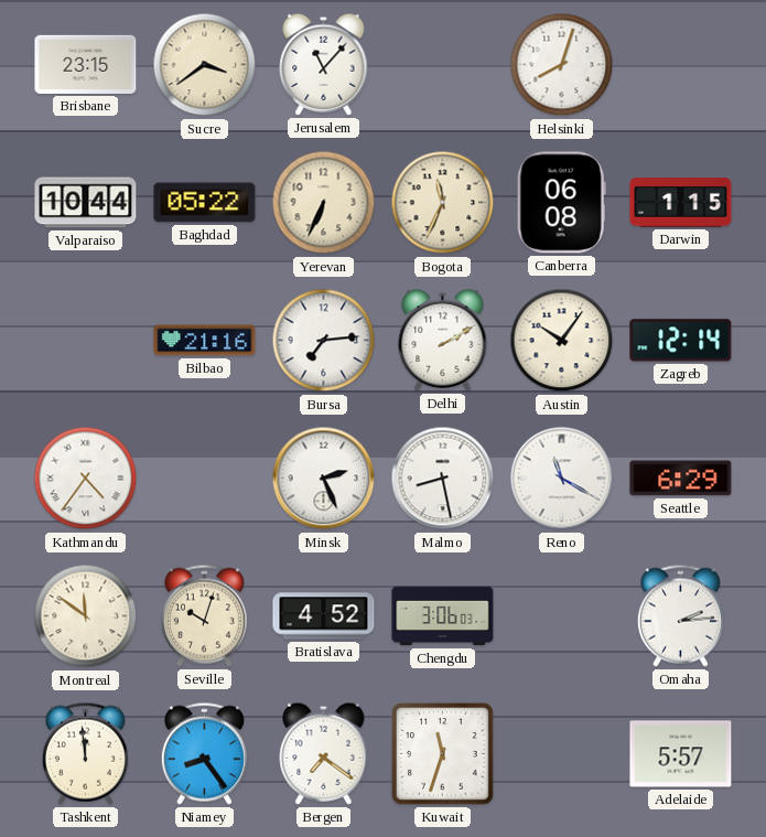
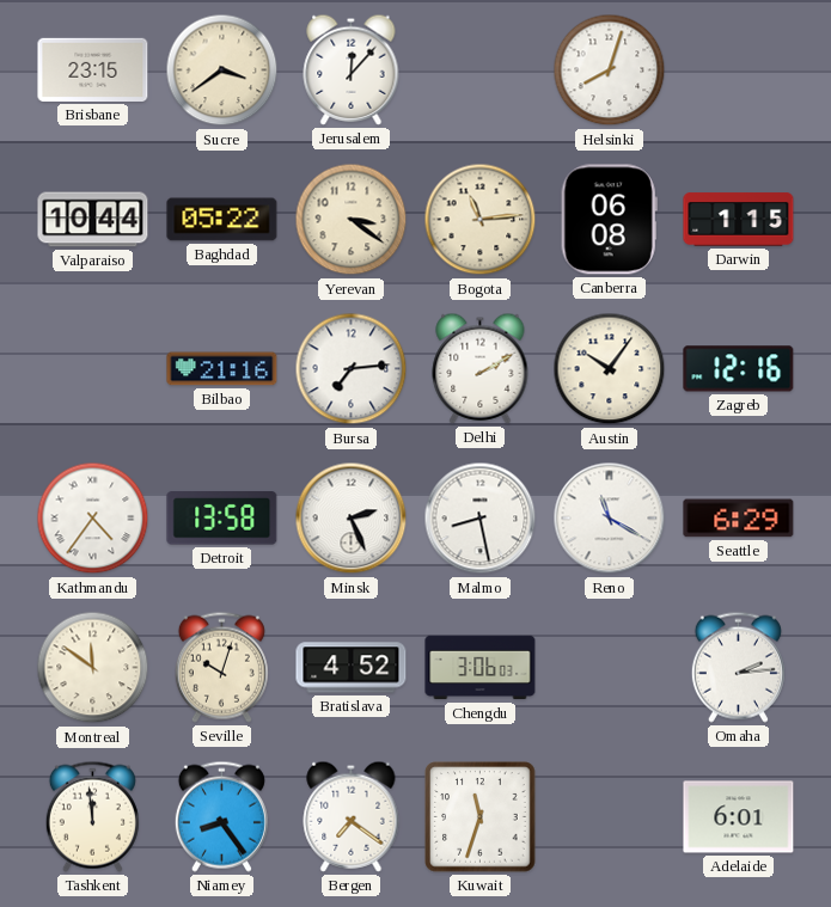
Jerusalem: 11:07 -> 12:07
Yerevan: 6:34 -> 3:21
Bogota: 11:34 -> 11:14
Zagreb: 12:14 -> 12:16
Detroit: none -> 13:58
Adelaide: 5:57 -> 6:01
